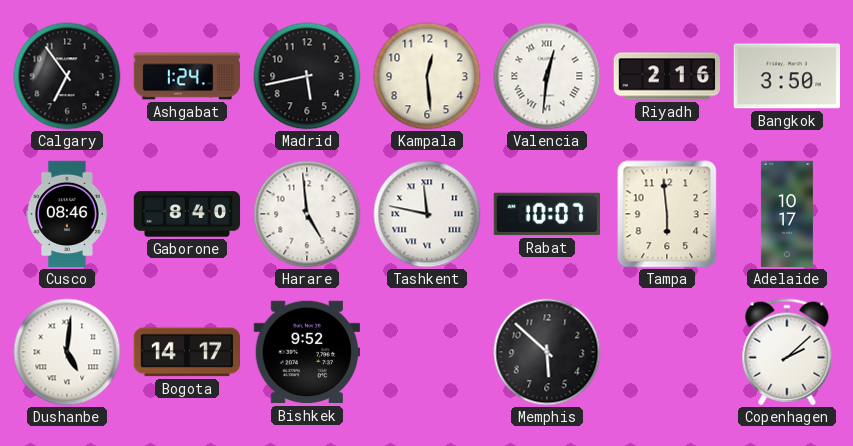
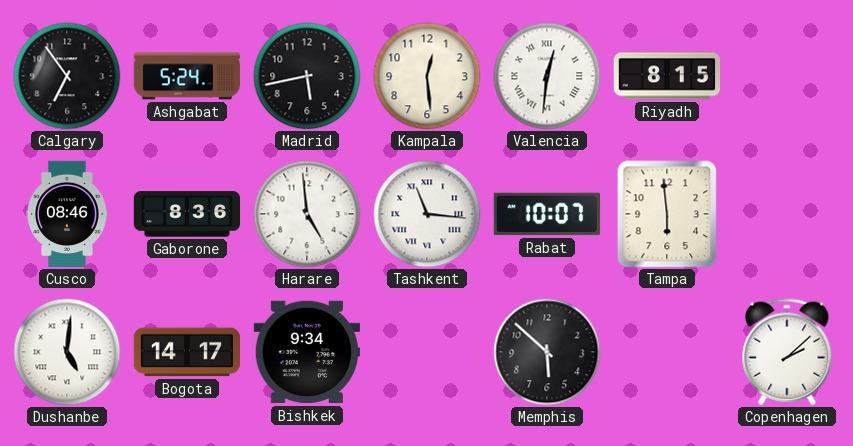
Ashgabat: 1:24 -> 5:24
Riyadh: 2:16 -> 8:15
Bangkok: 3:50 -> none
Gaborone: 8:40 -> 8:36
Tashkent: 11:47 -> 11:16
Adelaide: 10:17 -> none
Bishkek: 9:52 -> 9:34
